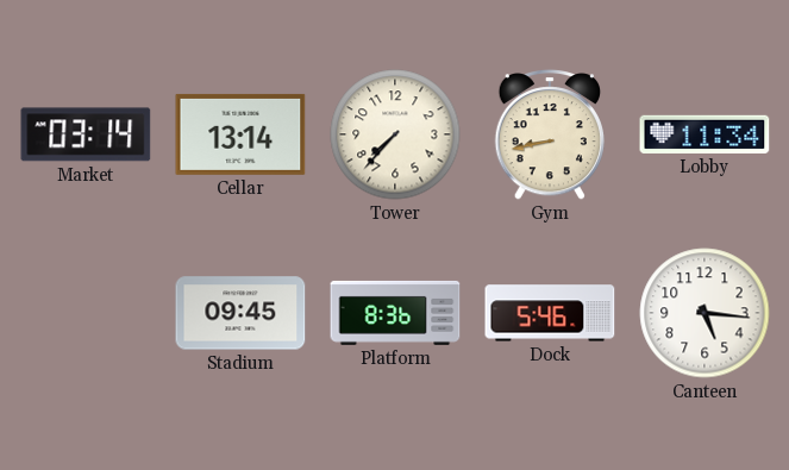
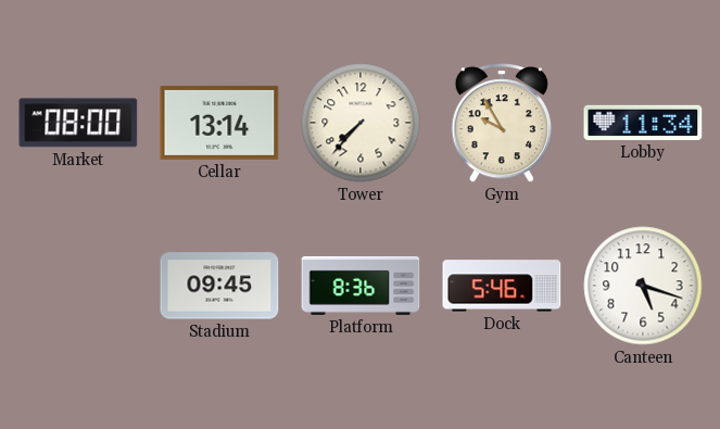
Market: 03:14 -> 08:00
Gym: 8:43 -> 9:55
Canteen: 5:16 -> 5:18
